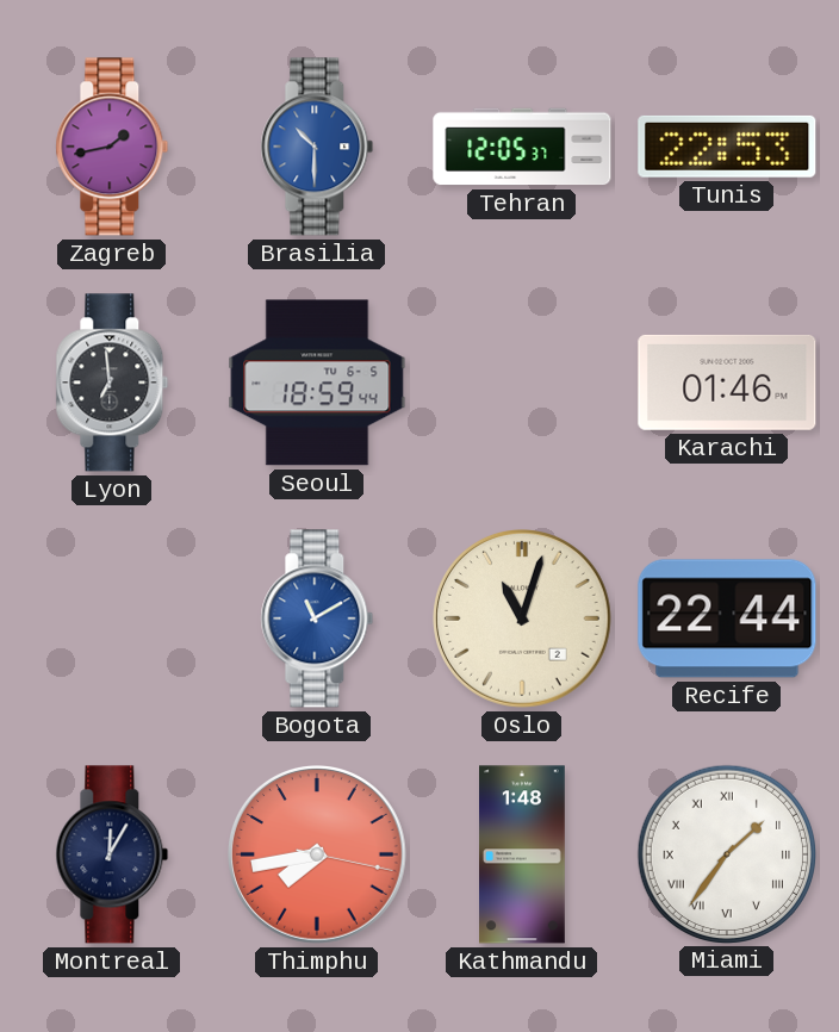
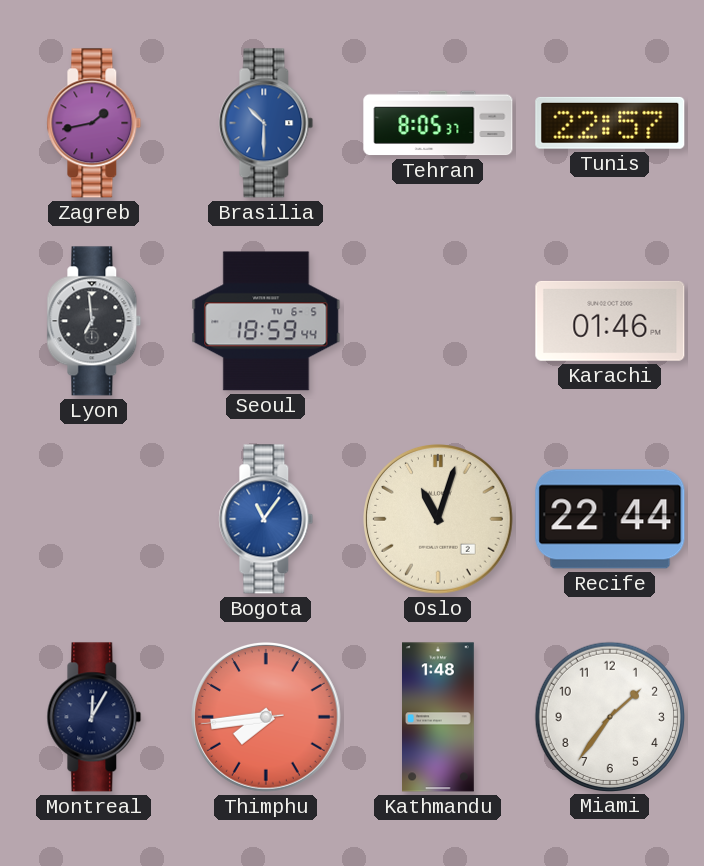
Tehran: 12:05 -> 8:05
Tunis: 22:53 -> 22:57
Bogota: 11:10 -> 11:06
Thimphu: 7:43:17 -> 7:43:44
Miami numerals: Roman -> Arabic
